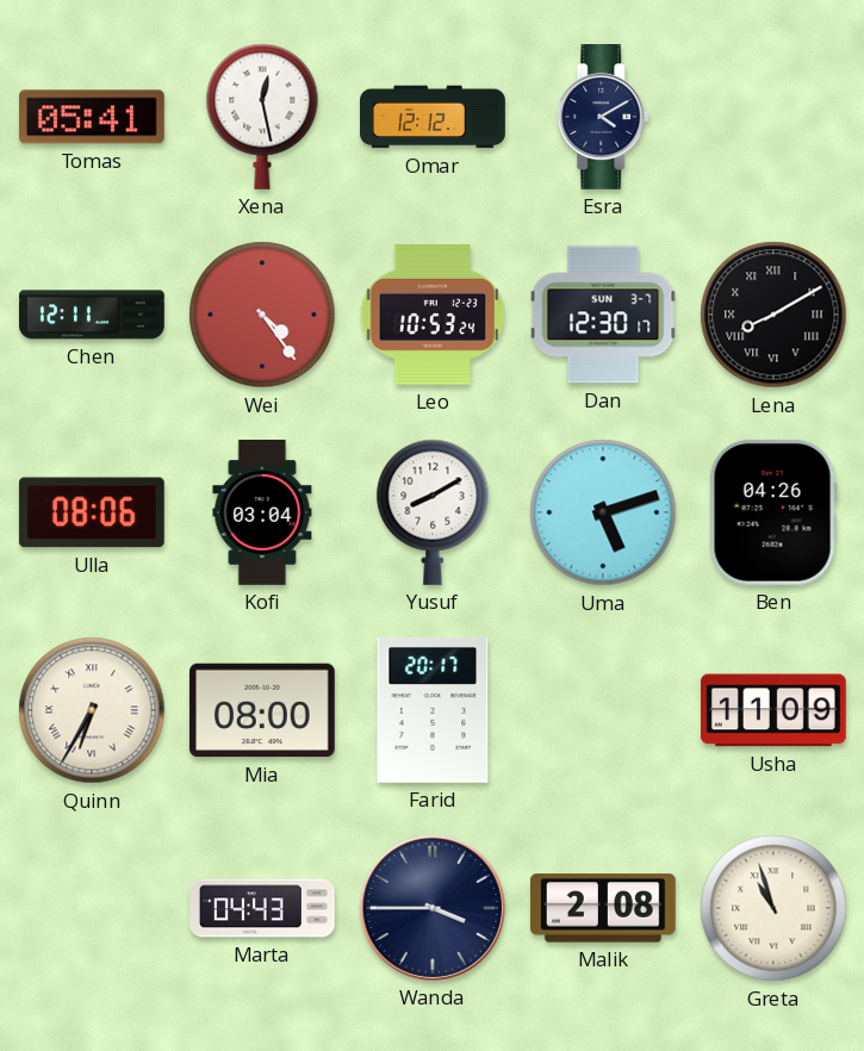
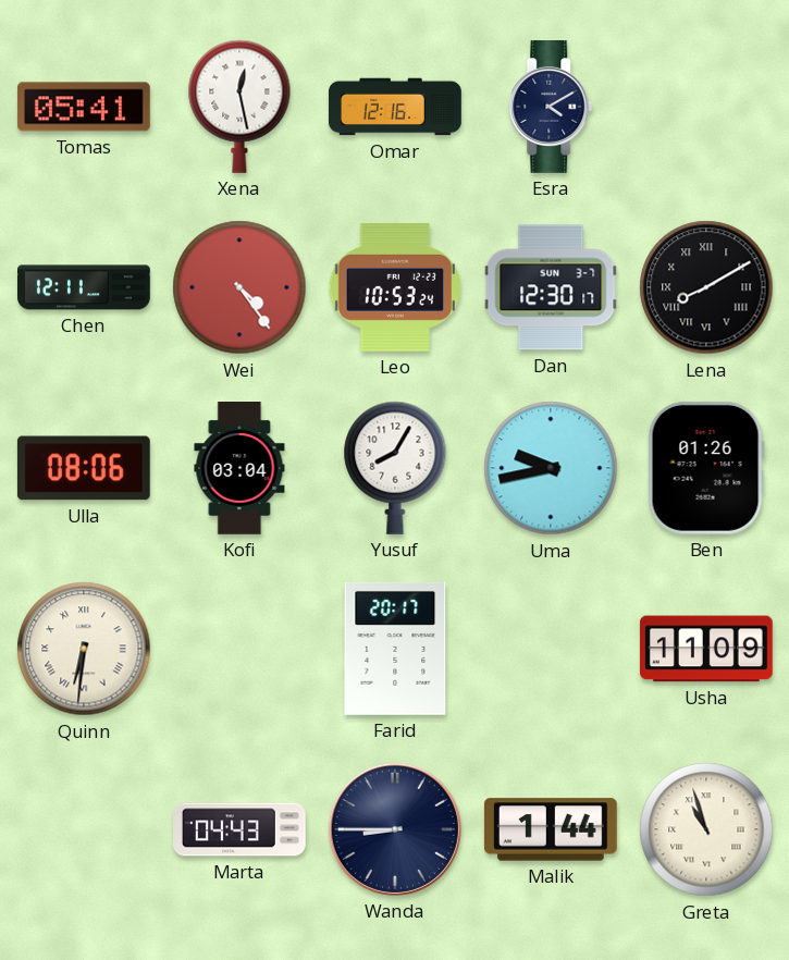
Omar: 12:12 -> 12:16
Yusuf: 8:10 -> 8:05
Uma: 5:12 -> 9:43
Ben: 04:26 -> 01:26
Quinn: 6:35 -> 6:31
Mia: 08:00 -> none
Wanda: 3:45 -> 8:45
Malik: 2:08 -> 1:44
